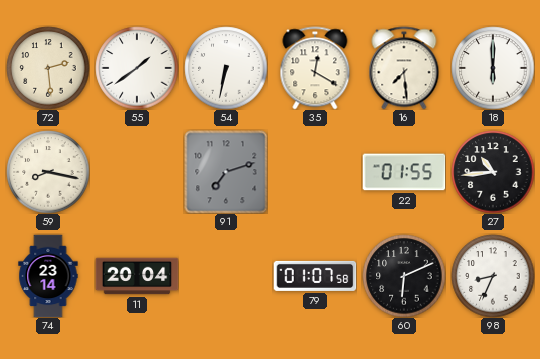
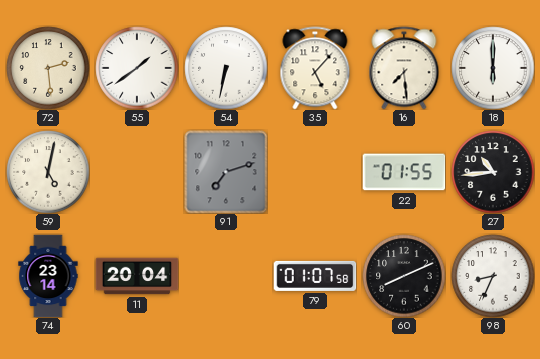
35: 12:20 -> 5:07
59: 8:17 -> 5:02
60: 6:11 -> 8:11
